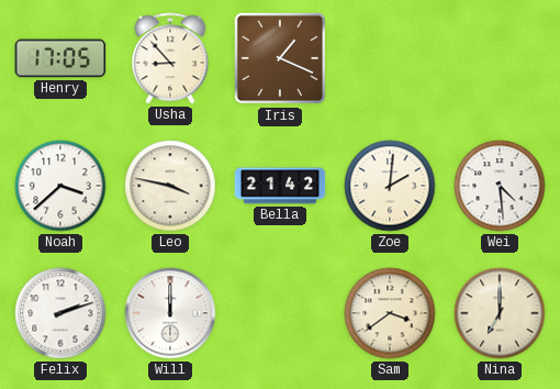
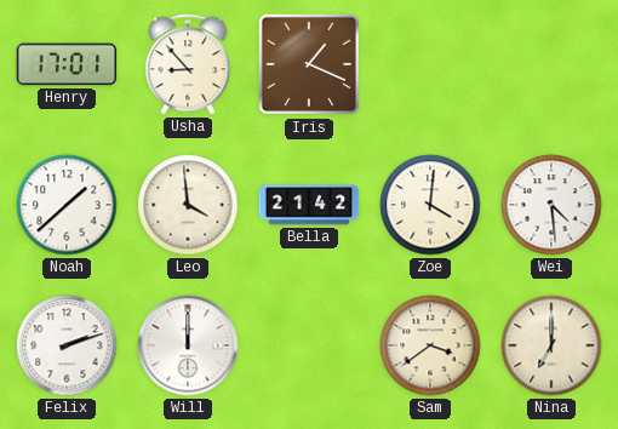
Henry: 17:05 -> 17:01
Noah: 3:38 -> 1:38
Leo: 3:47 -> 3:59
Zoe: 2:01 -> 4:01
